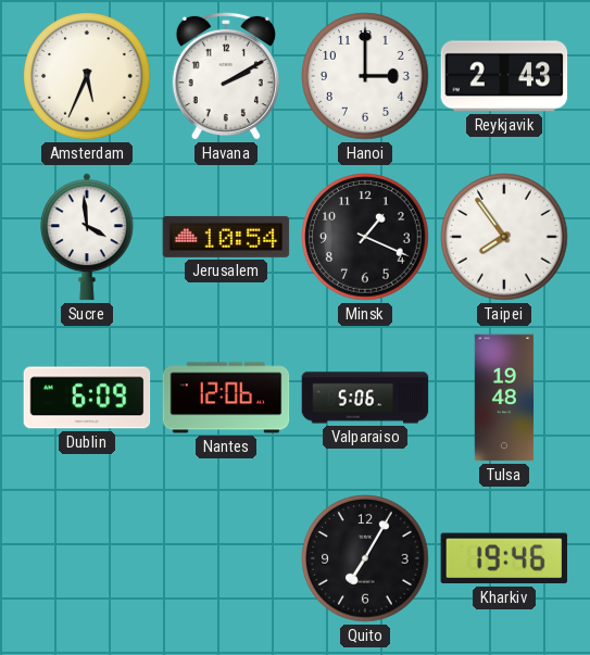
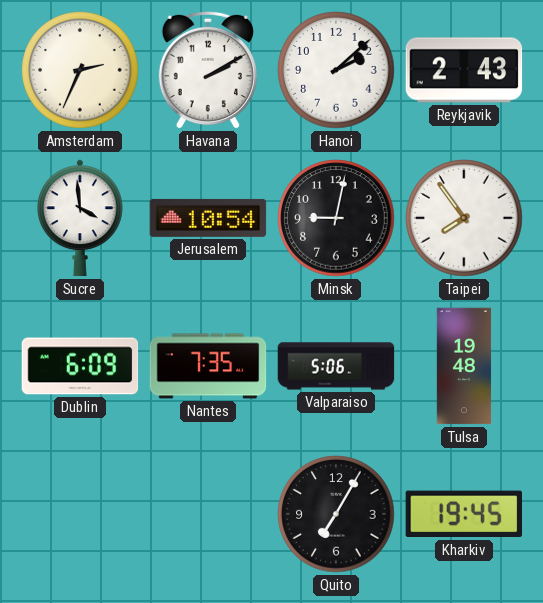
Amsterdam: 5:34 -> 2:34
Hanoi: 3:00 -> 2:08
Minsk: 1:19 -> 9:02
Nantes: 12:06 -> 7:35
Kharkiv: 19:46 -> 19:45
